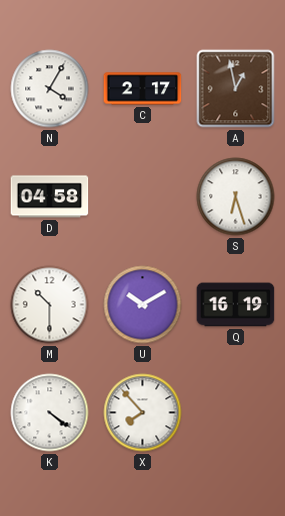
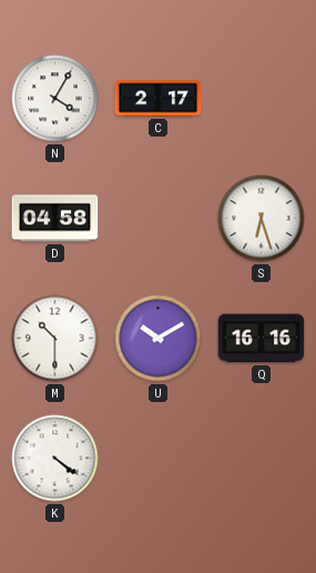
A: 12:58 -> none
Q: 16:19 -> 16:16
X: 7:53 -> none
